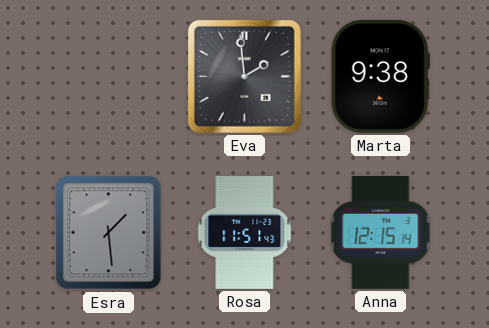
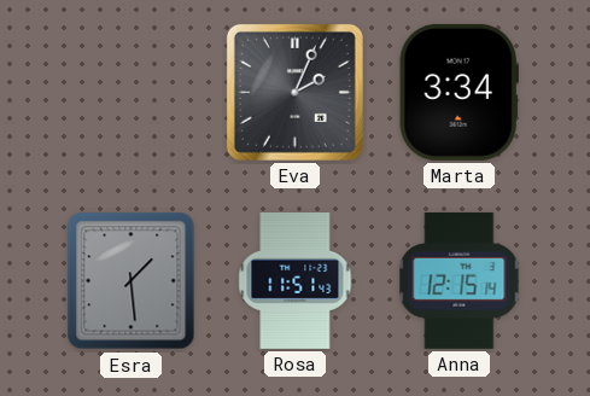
Eva: 1:59 -> 2:04
Marta: 9:38 -> 3:34
